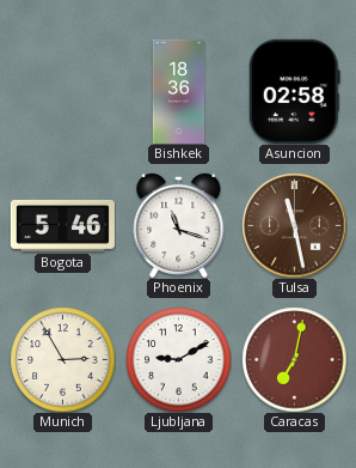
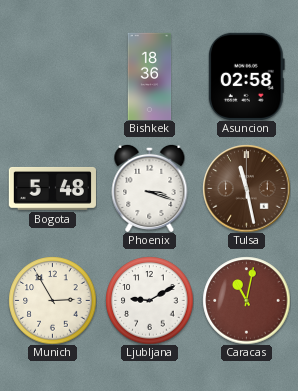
Bogota: 5:46 -> 5:48
Phoenix: 11:18 -> 3:18
Caracas: 7:02 -> 11:02
